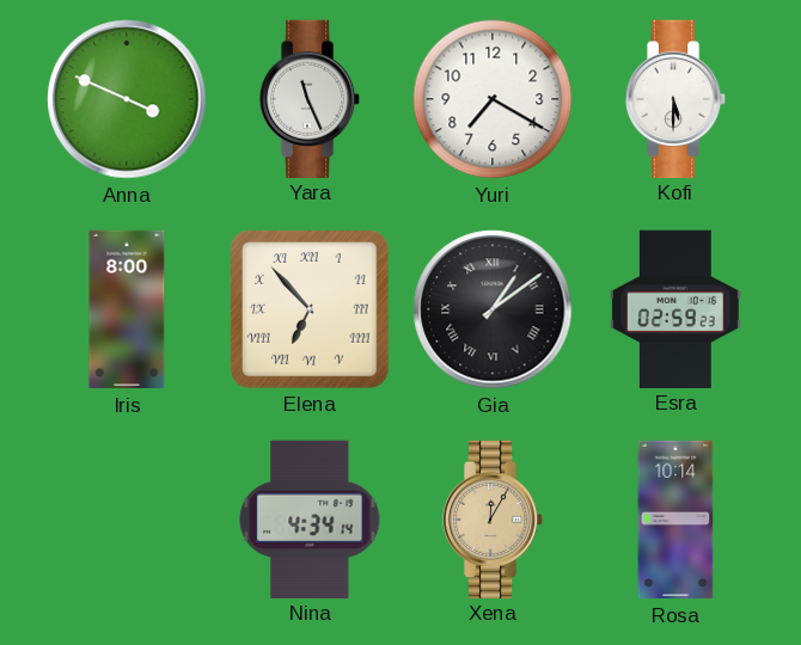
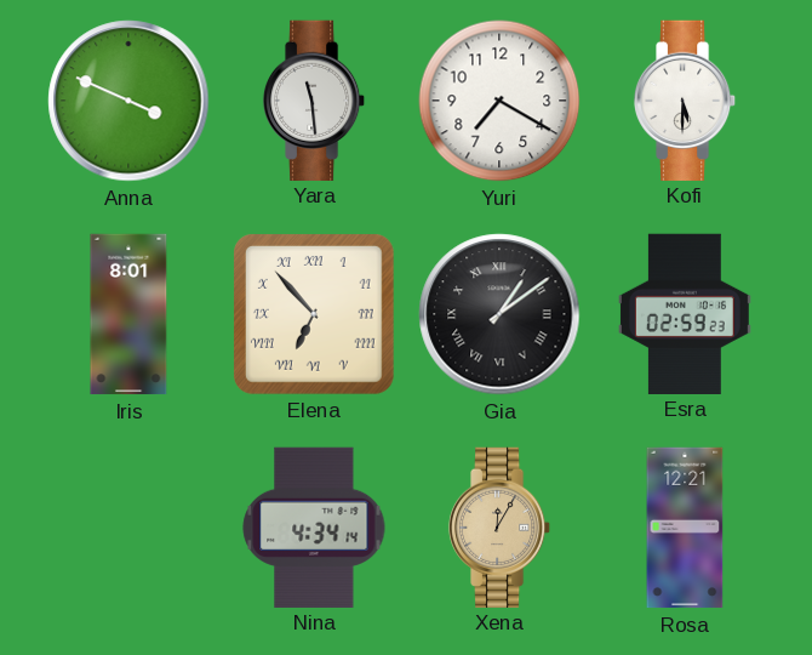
Yara: 11:26 -> 11:29
Iris: 8:00 -> 8:01
Rosa: 10:14 -> 12:21
